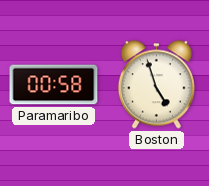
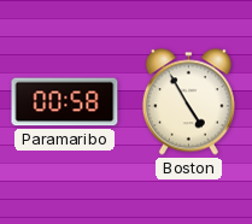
Boston: 4:57 -> 4:55
